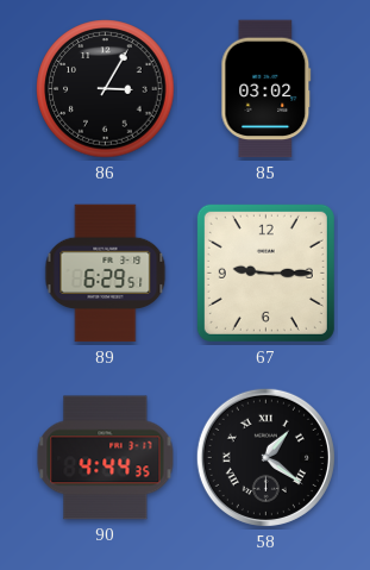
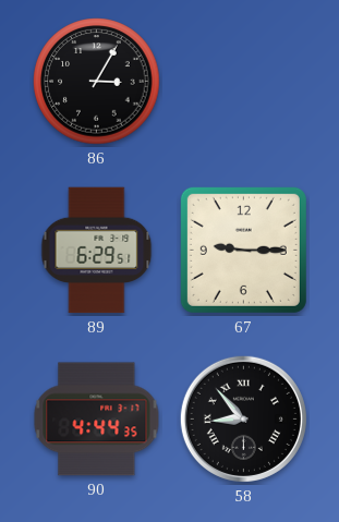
85: 03:02 -> none
58: 1:21 -> 8:53
